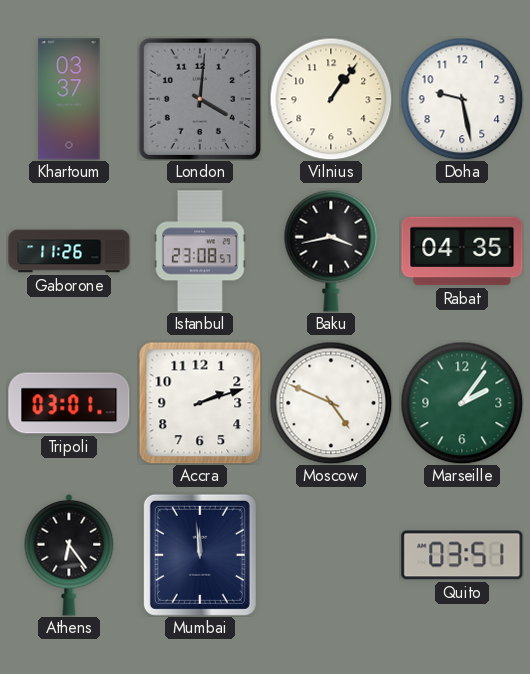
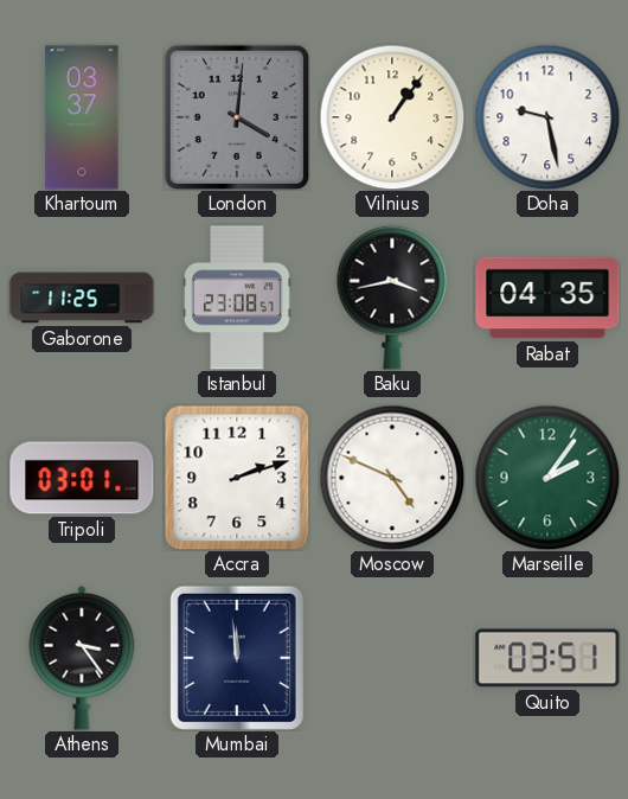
Gaborone: 11:26 -> 11:25
Athens: 6:24 -> 3:24
